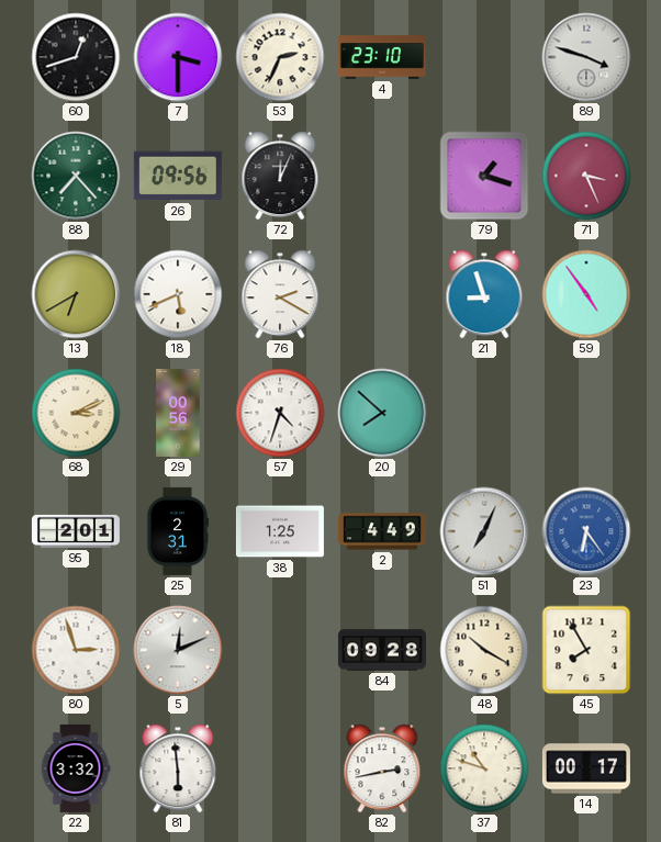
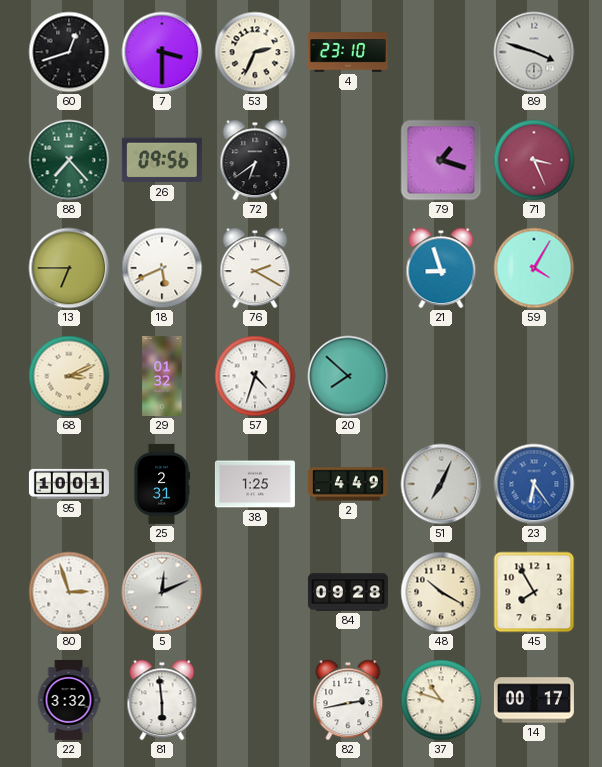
72: 12:04 -> 6:39
13: 6:40 -> 6:45
59: 4:54 -> 4:05
29: 00:56 -> 01:32
95: 2:01 -> 10:01
